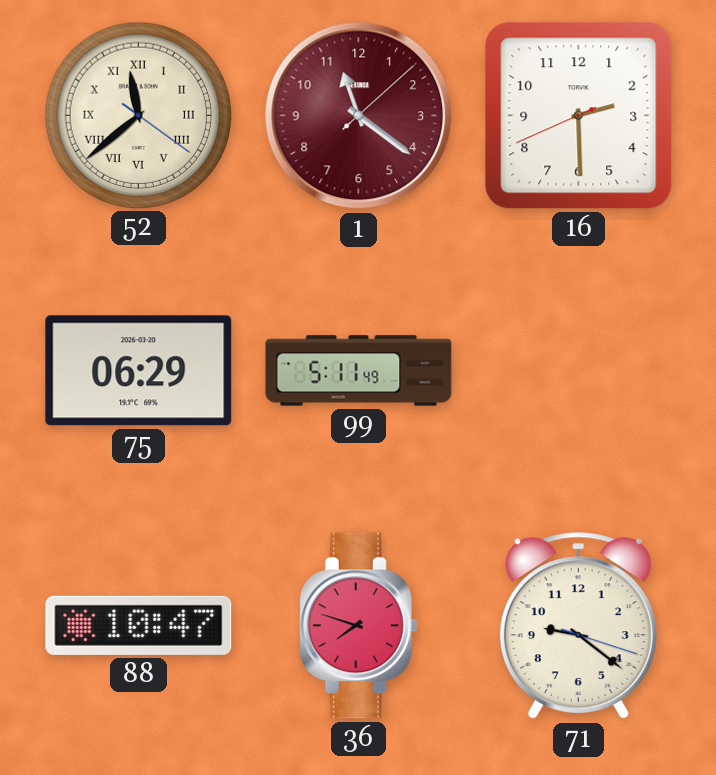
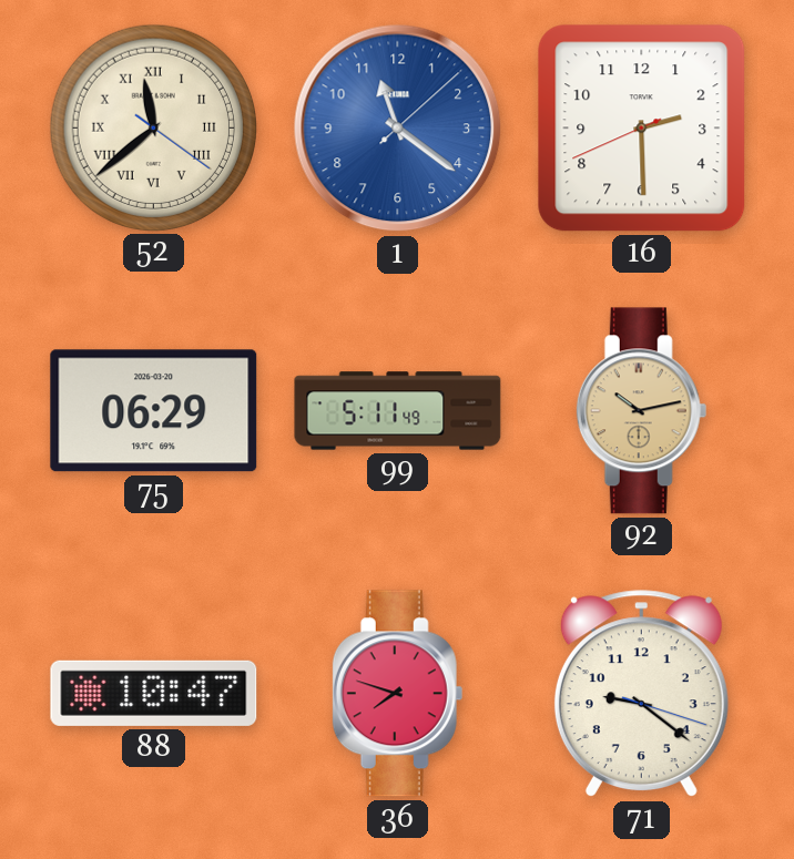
1 dial: burgundy -> blue
92: none -> 10:13
